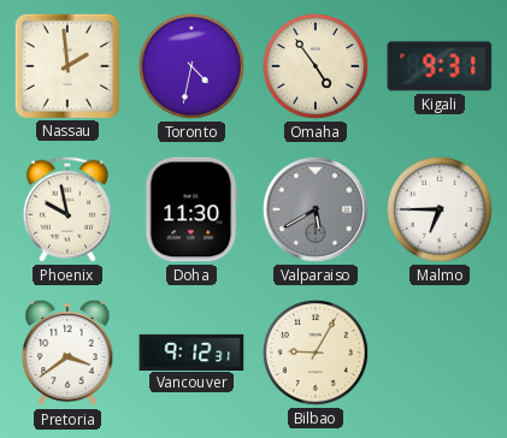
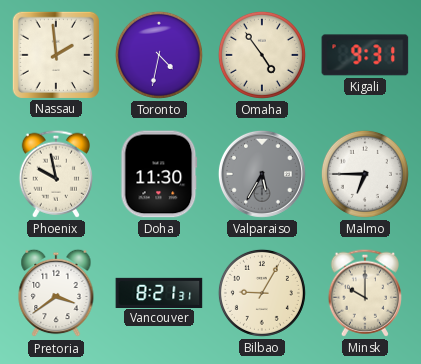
Valparaiso: 5:40 -> 5:35
Vancouver: 9:12 -> 8:21
Minsk: none -> 10:00
